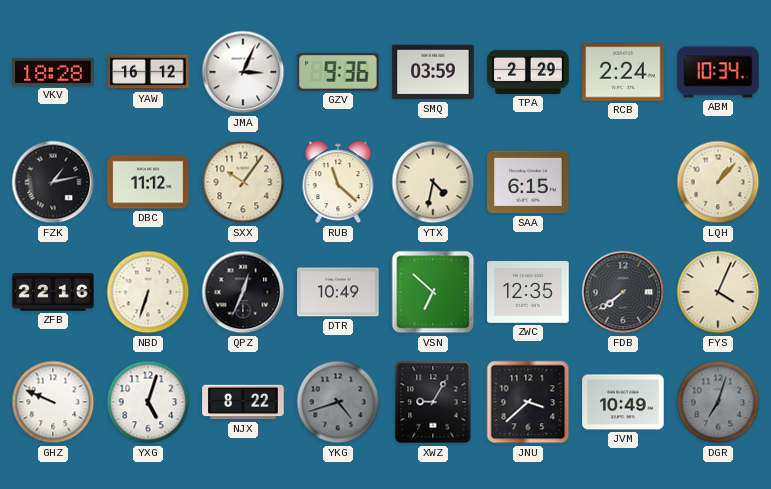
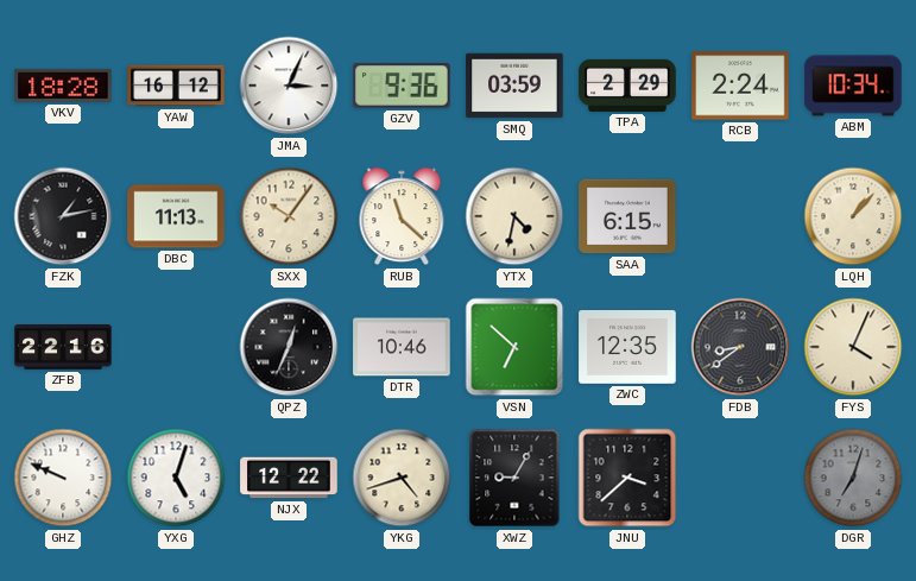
DBC: 11:12 -> 11:13
NBD: 6:33 -> none
DTR: 10:49 -> 10:46
FDB: 7:39 -> 8:39
NJX: 8:22 -> 12:22
YKG dial: grey -> cream
JVM: 10:49 -> none
